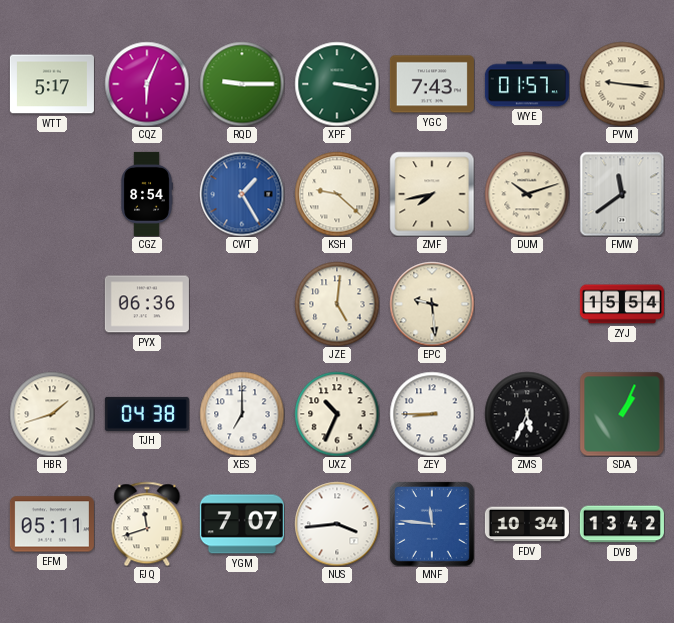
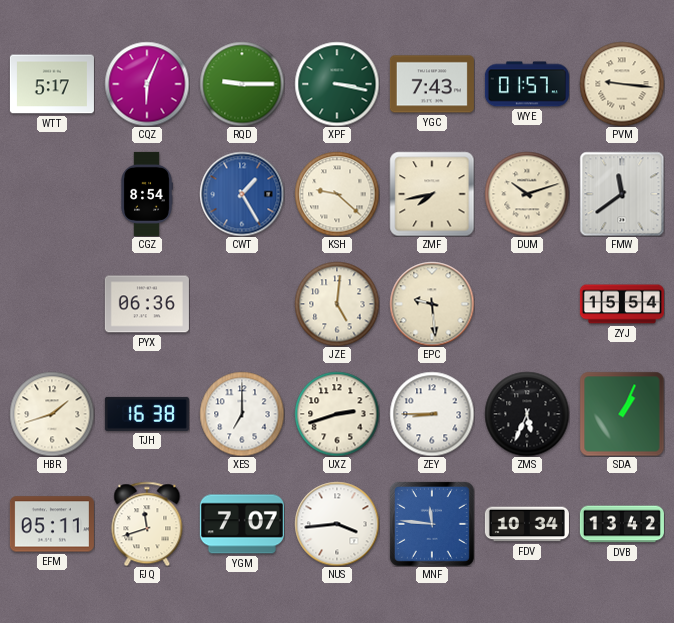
TJH: 04:38 -> 16:38
UXZ: 10:34 -> 2:42
